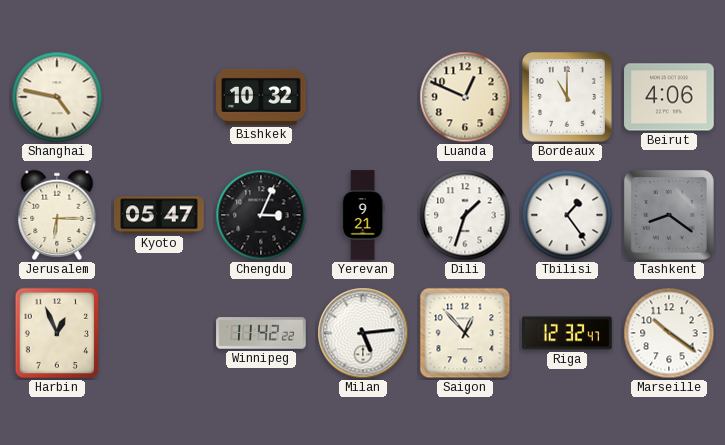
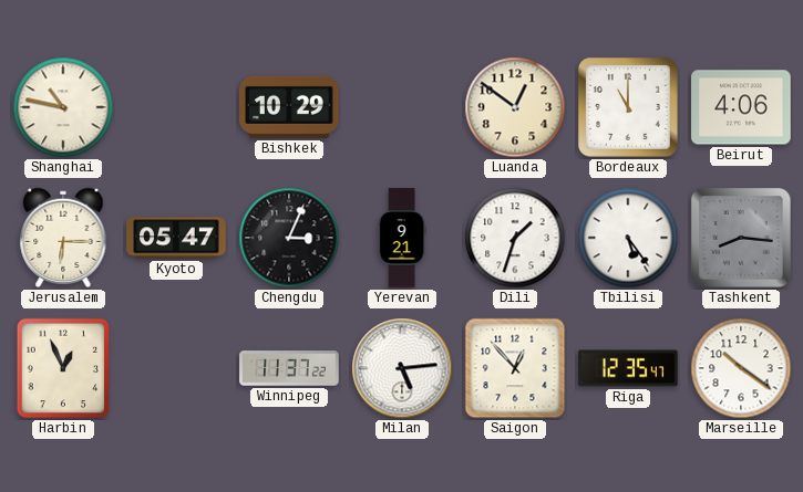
Shanghai: 4:47 -> 10:47
Bishkek: 10:32 -> 10:29
Luanda: 12:49 -> 12:51
Tbilisi: 1:24 -> 5:24
Tashkent: 8:21 -> 8:16
Winnipeg: 11:42 -> 11:37
Riga: 12:32 -> 12:35
